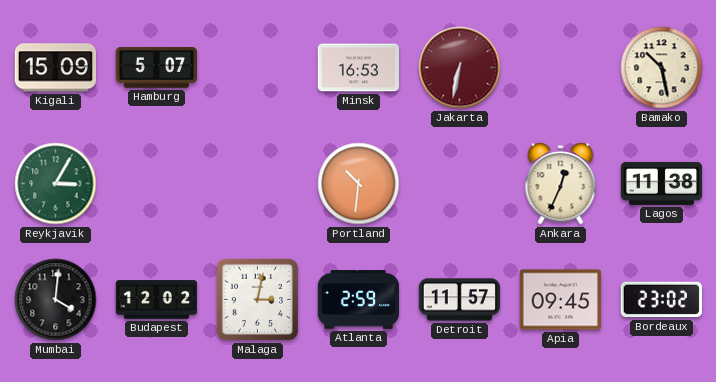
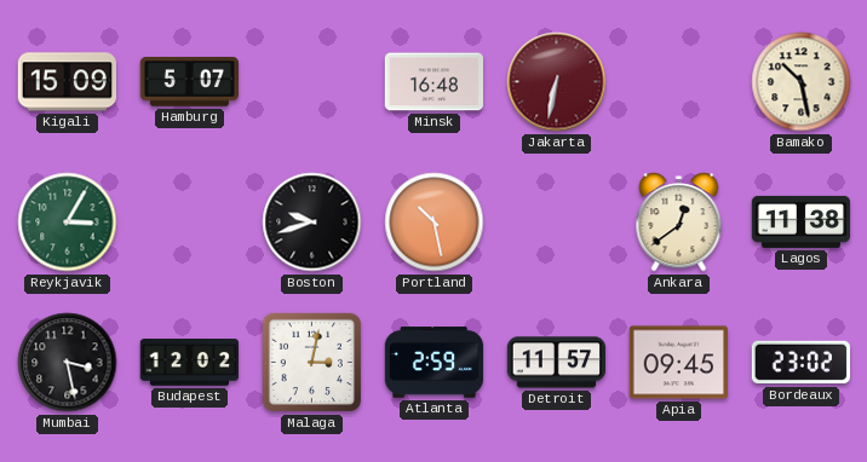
Minsk: 16:53 -> 16:48
Boston: none -> 9:42
Portland: 10:31 -> 10:28
Ankara: 12:34 -> 12:39
Mumbai: 4:01 -> 3:28
